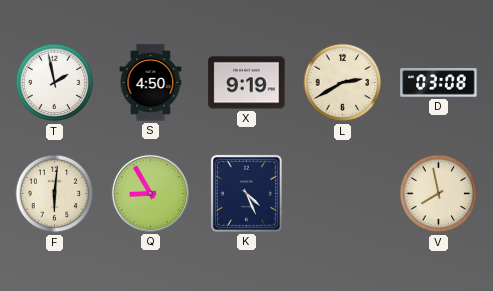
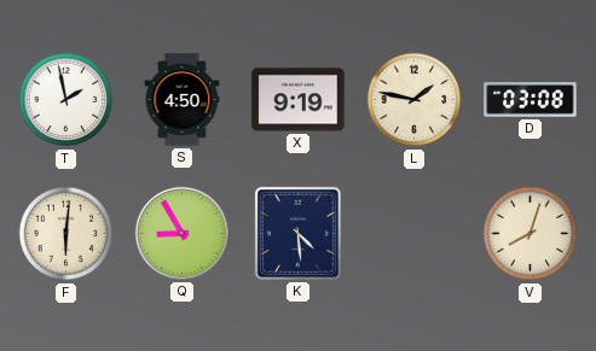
L: 2:40 -> 1:47
K: 4:26 -> 4:29
V: 7:58 -> 8:03
